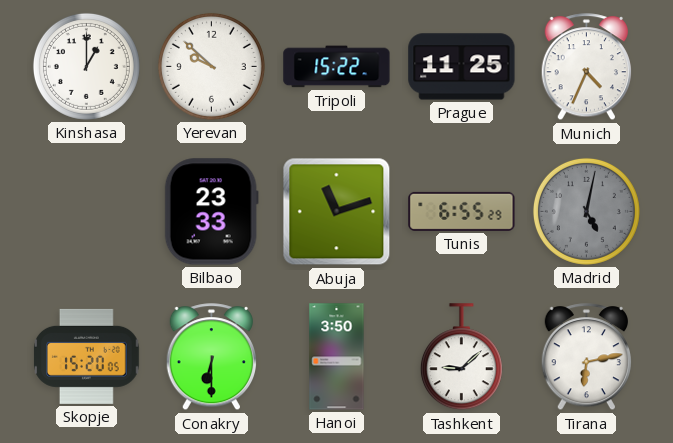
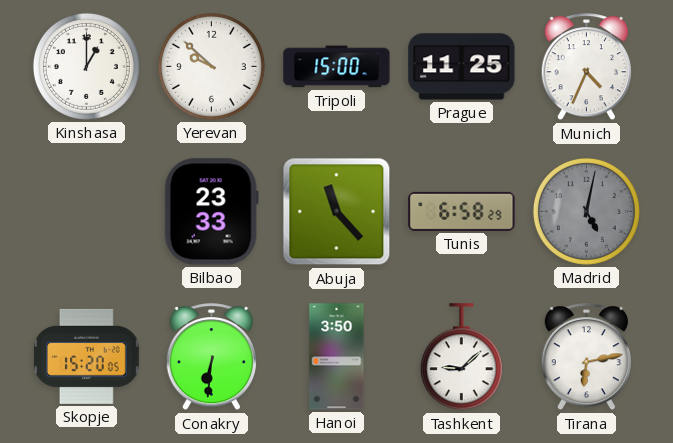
Tripoli: 15:22 -> 15:00
Abuja: 11:12 -> 11:23
Tunis: 6:55 -> 6:58
Conakry: 6:30 -> 6:31
